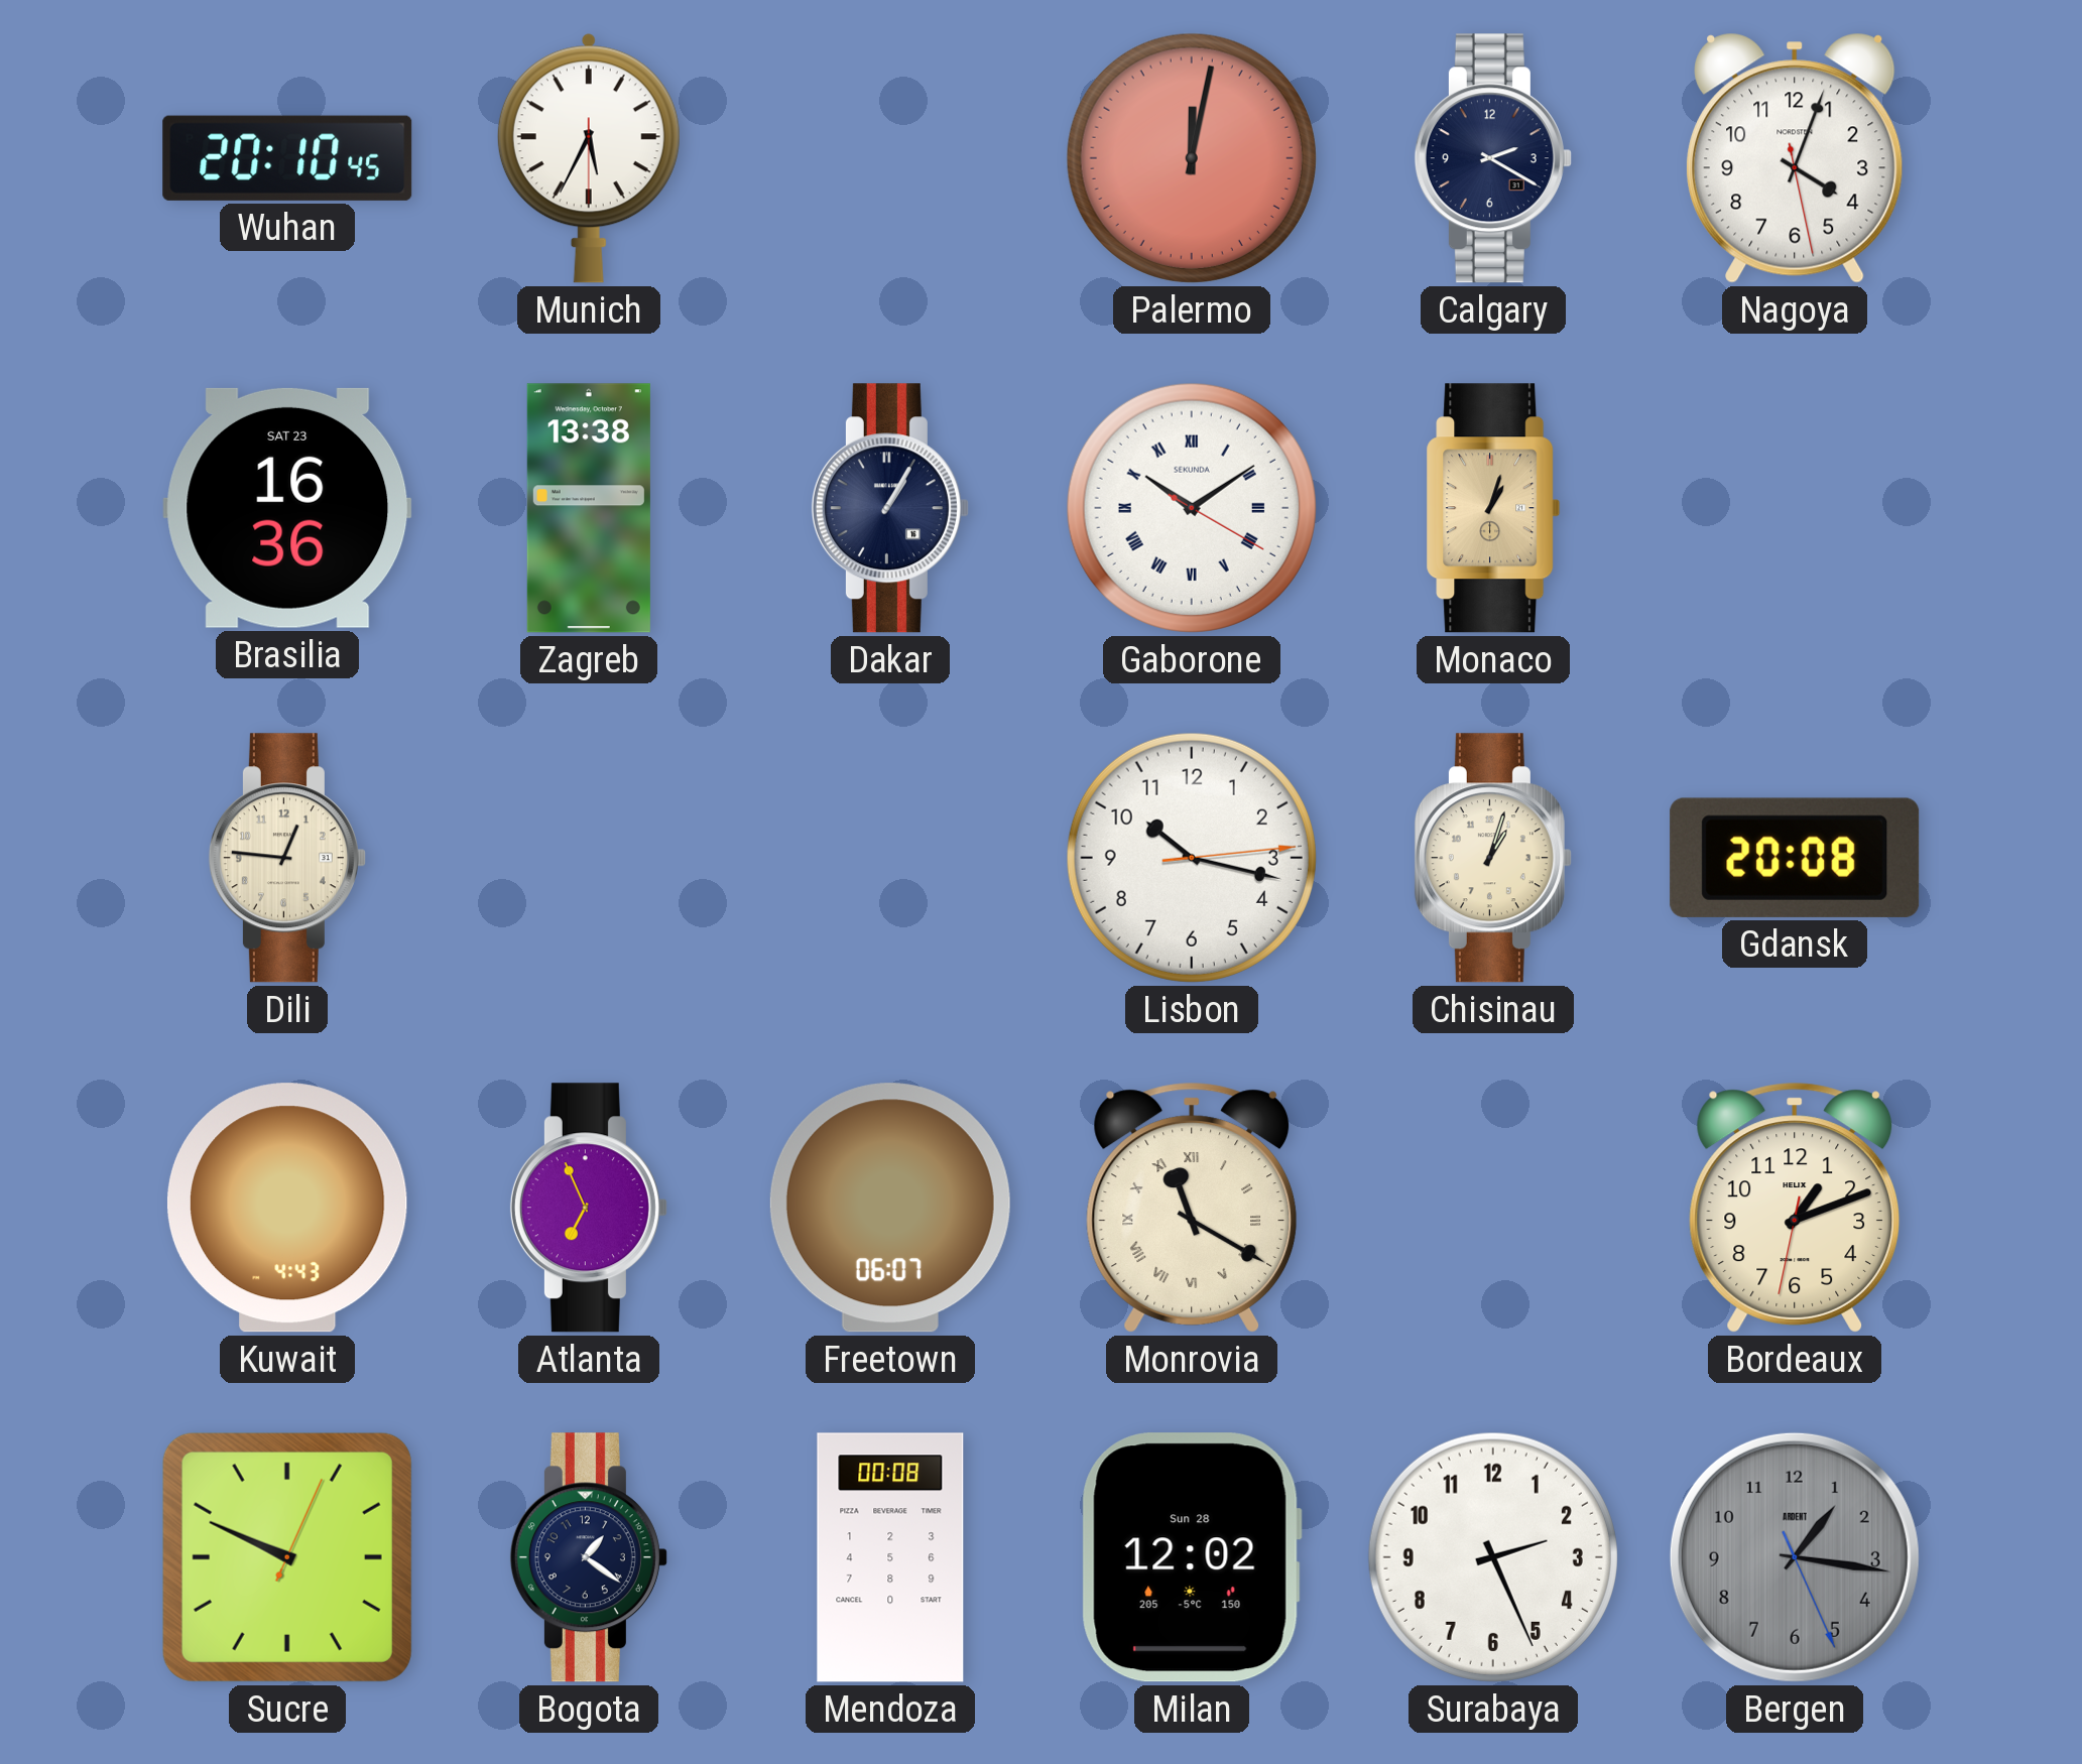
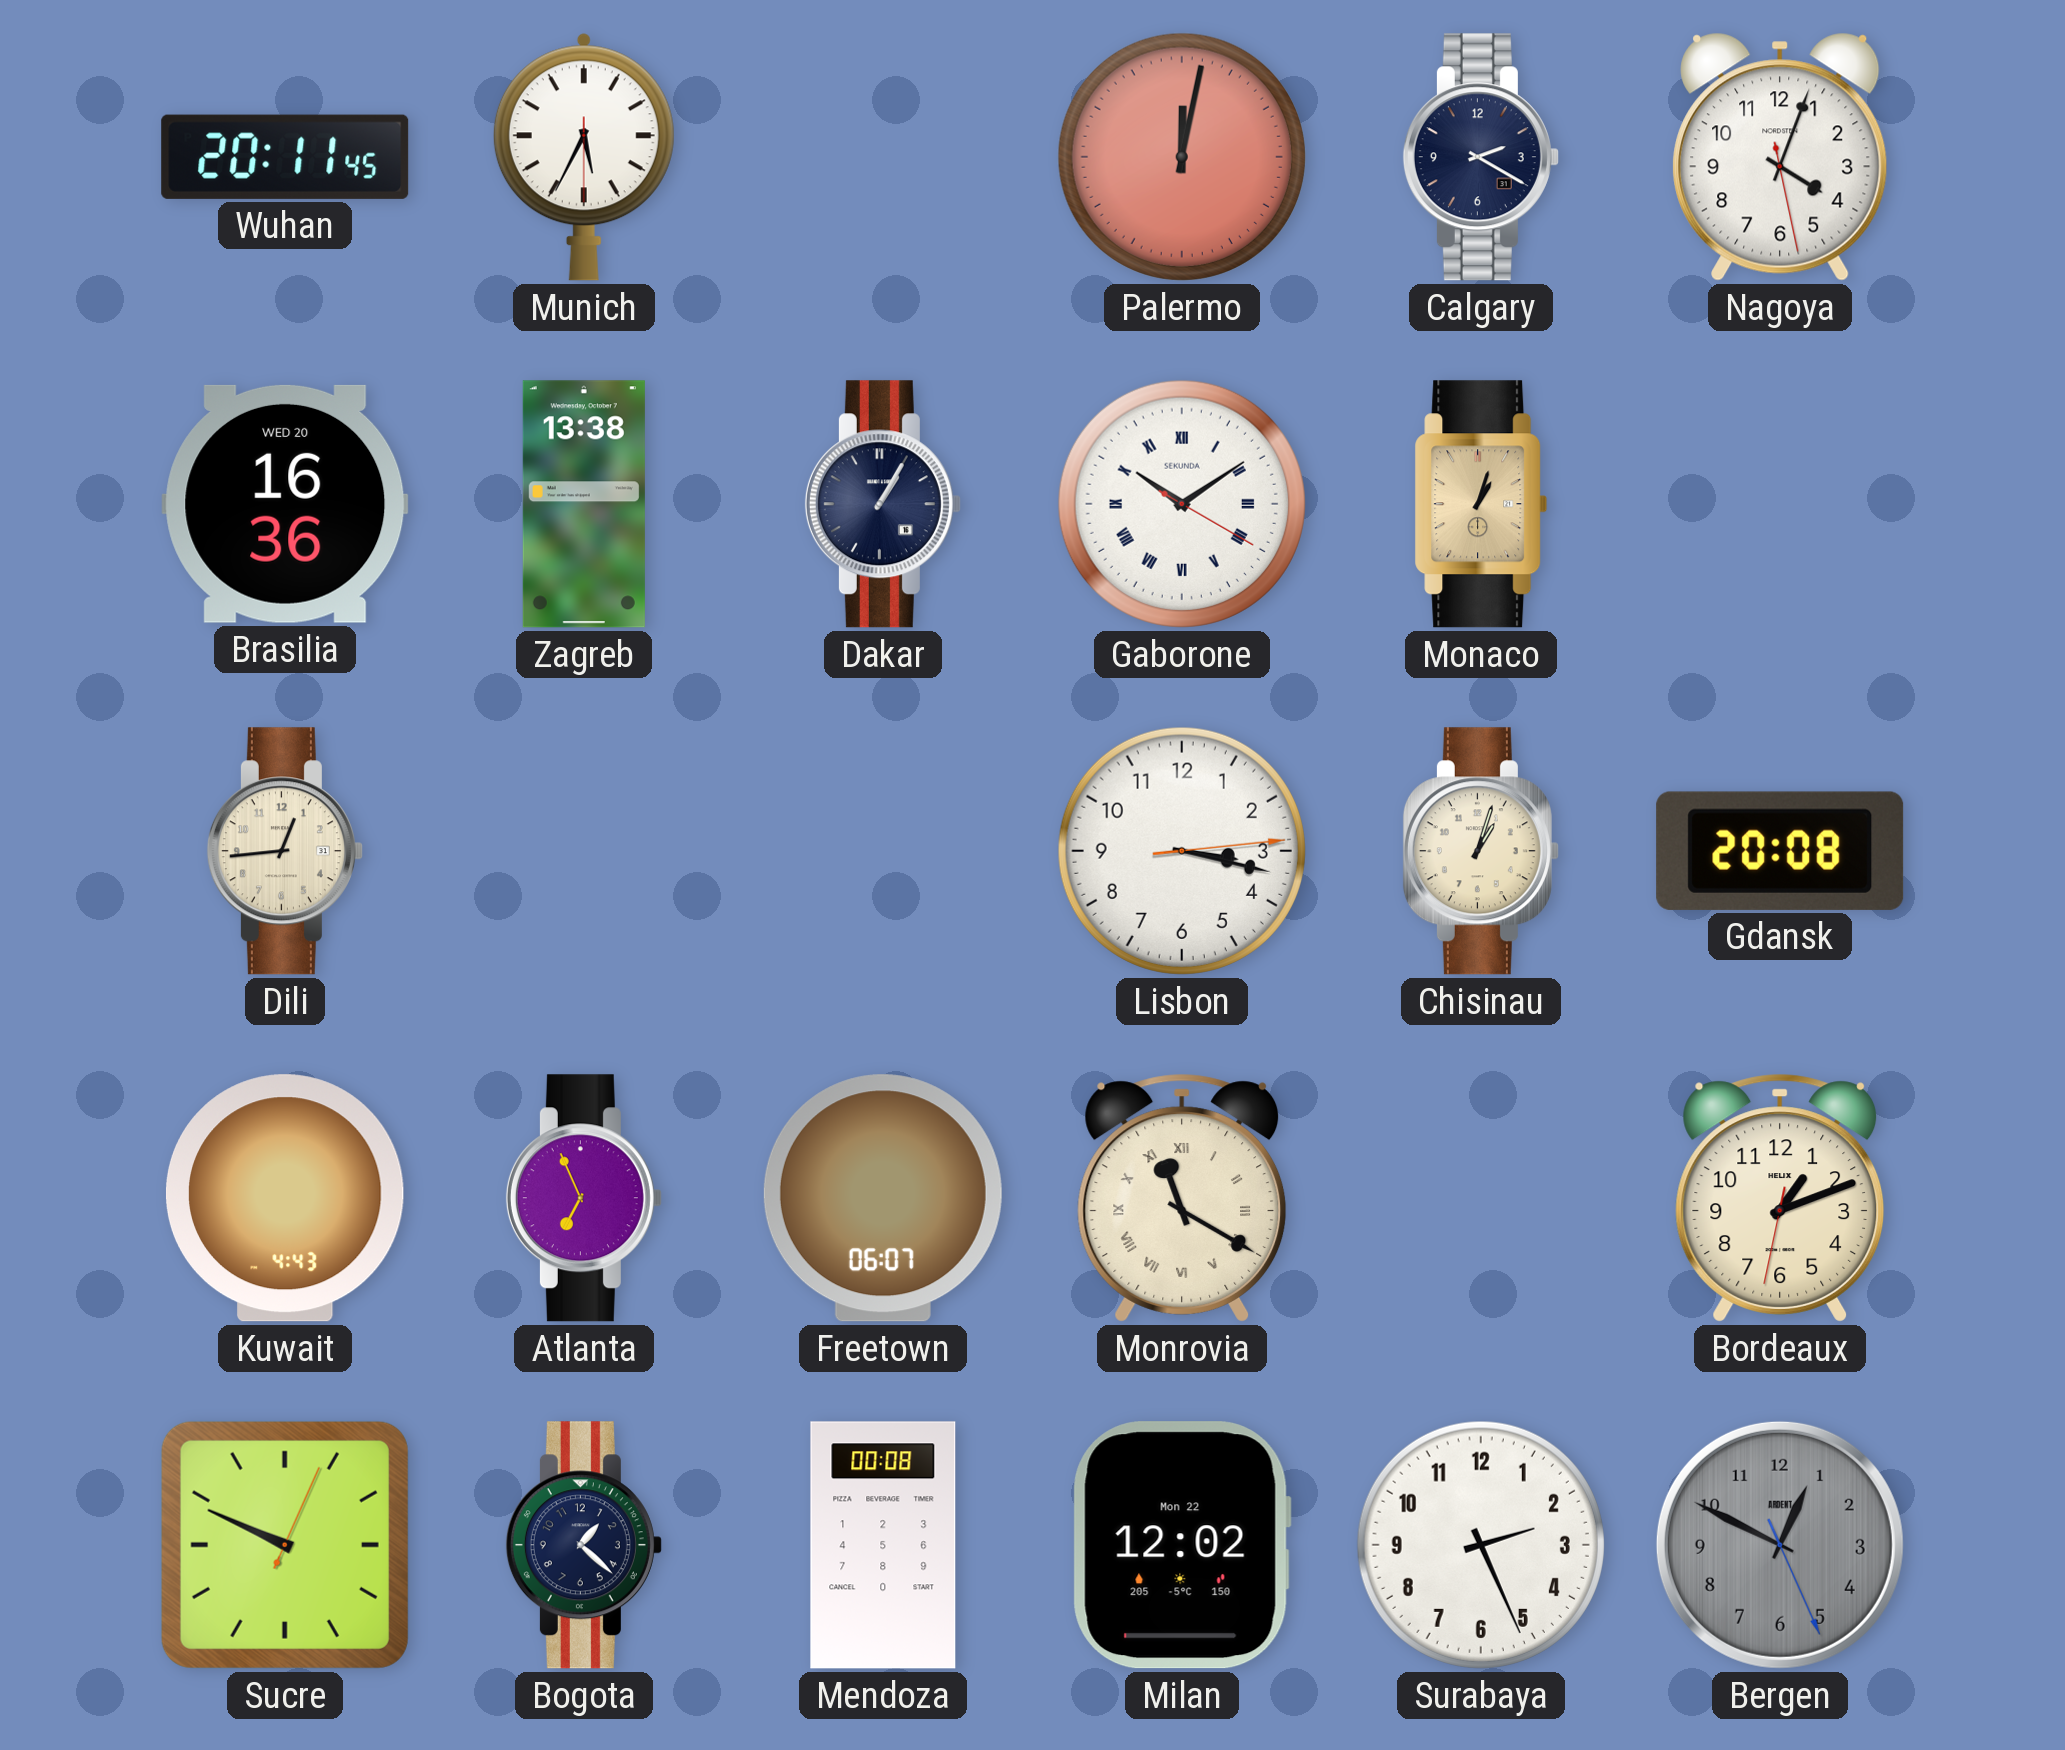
Wuhan: 20:10 -> 20:11
Brasilia date: SAT 23 -> WED 20
Dili: 12:46 -> 12:44
Lisbon: 10:17 -> 3:17
Bogota: 1:21 -> 1:22
Milan date: Sun 28 -> Mon 22
Bergen: 1:16 -> 12:49
